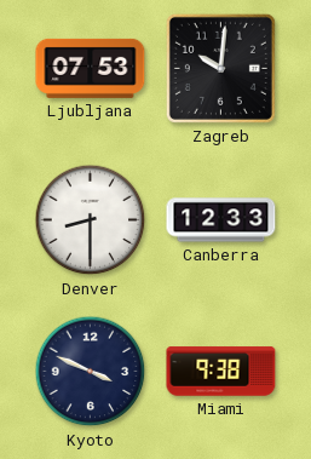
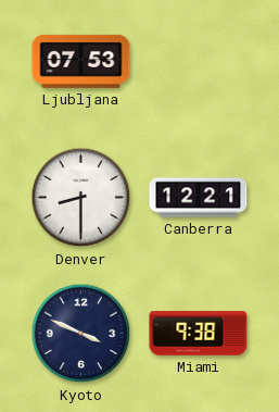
Zagreb: 10:01 -> none
Canberra: 12:33 -> 12:21
